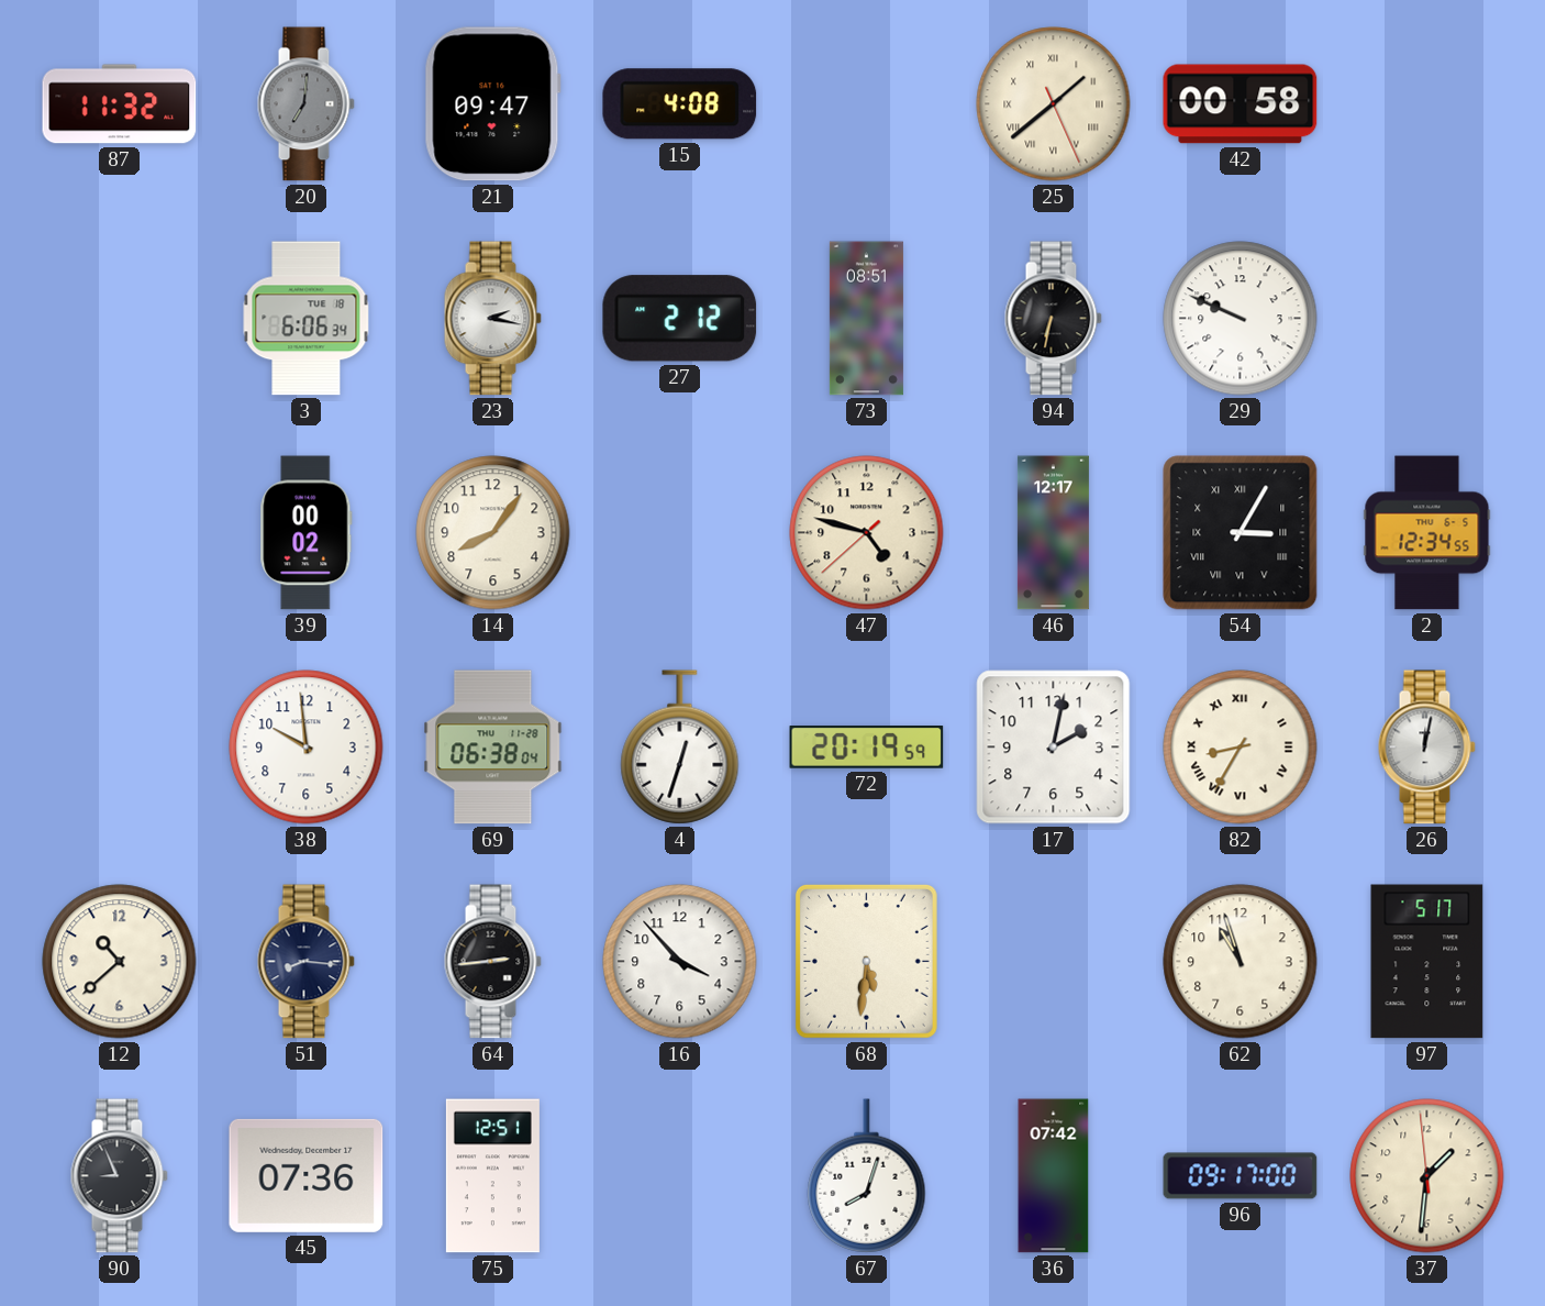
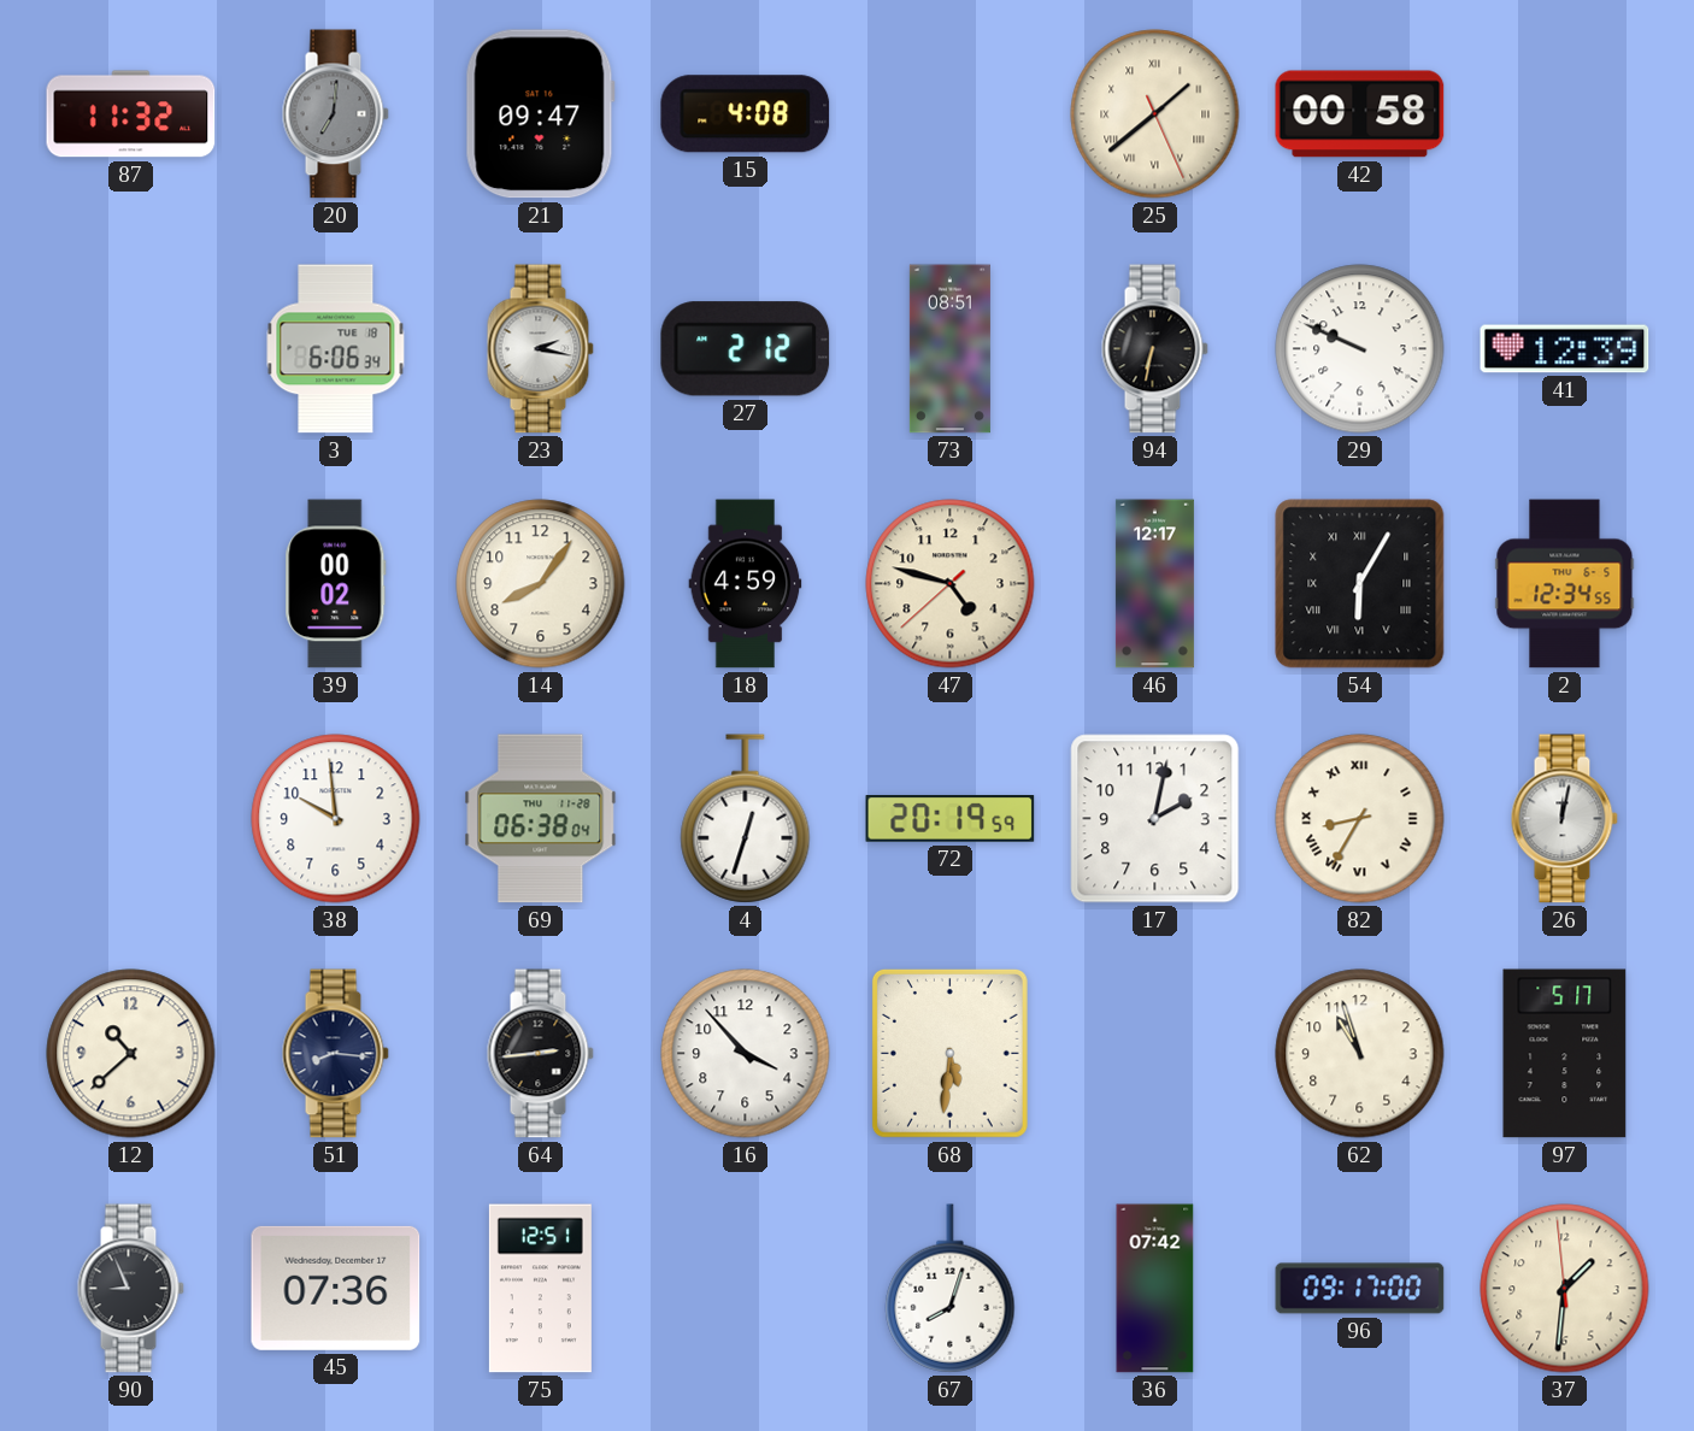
41: none -> 12:39
18: none -> 4:59
54: 3:05 -> 6:05
